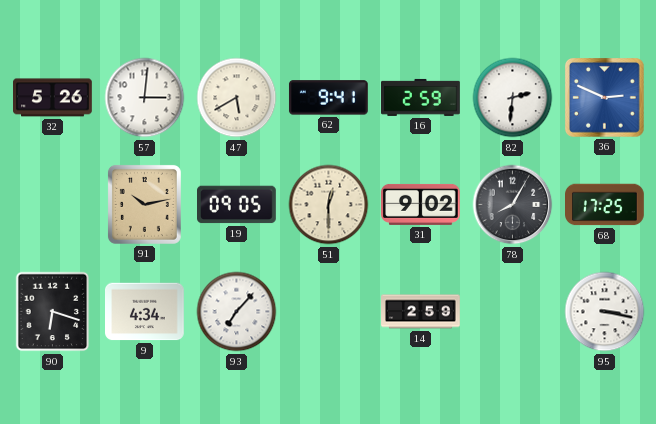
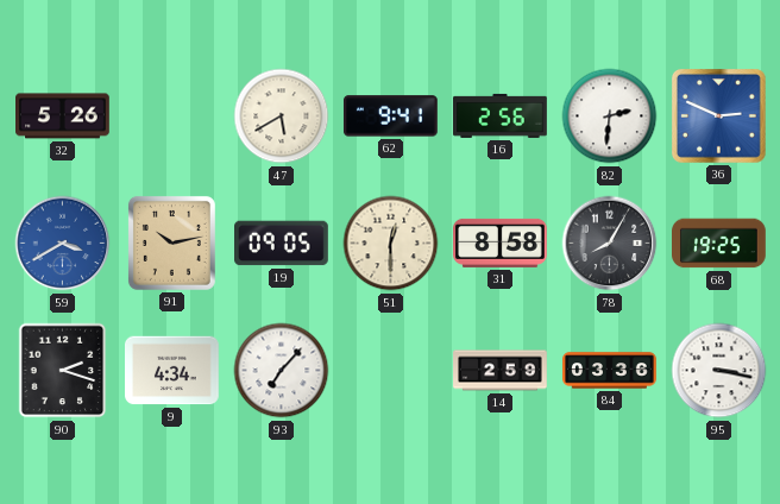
57: 3:01 -> none
16: 2:59 -> 2:56
59: none -> 3:40
31: 9:02 -> 8:58
68: 17:25 -> 19:25
90: 6:18 -> 2:18
84: none -> 03:36
